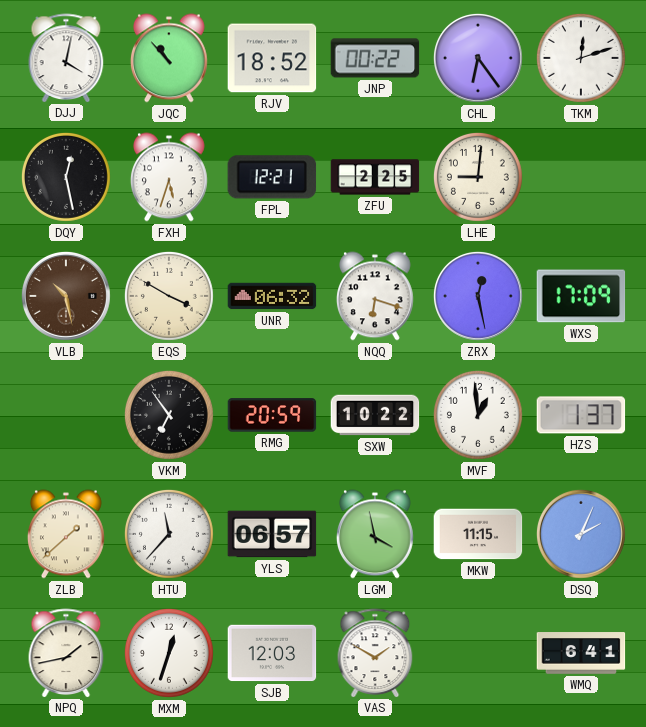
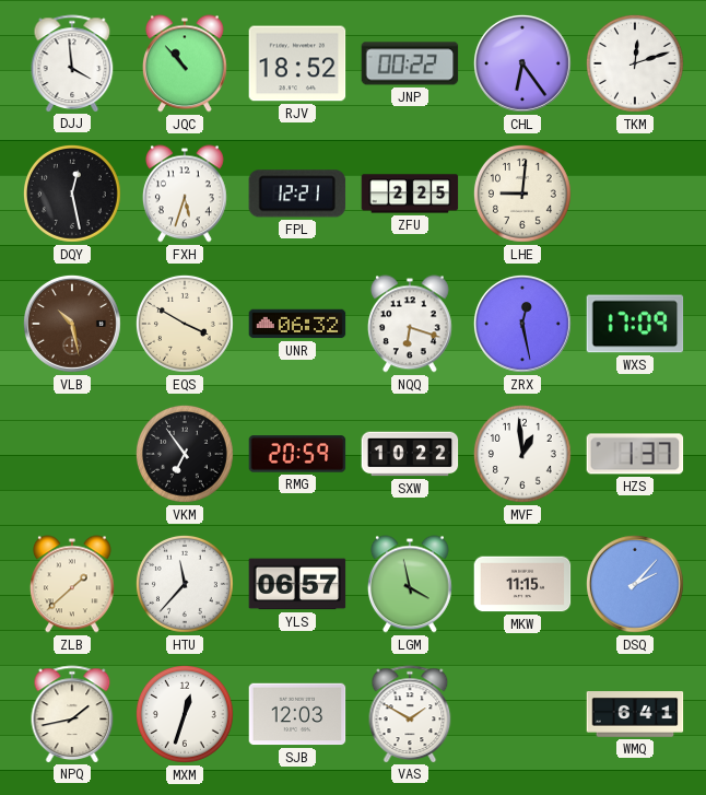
DJJ: 4:02 -> 3:59
DSQ: 2:04 -> 2:07
